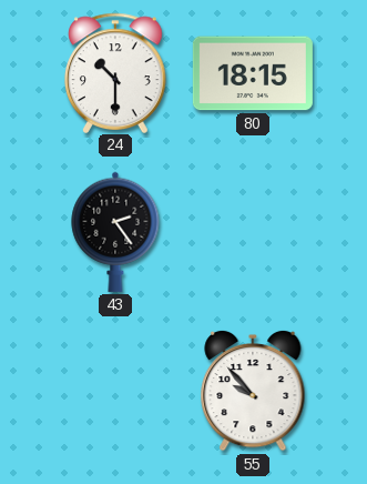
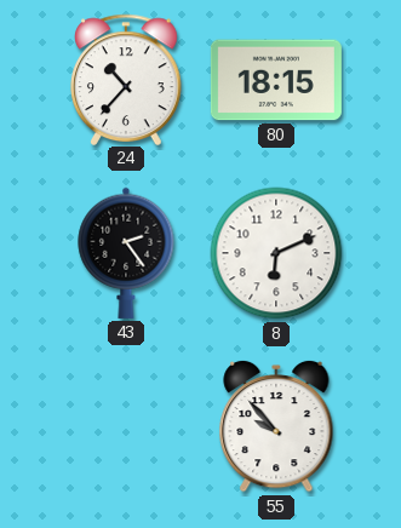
24: 10:30 -> 10:37
8: none -> 6:11
